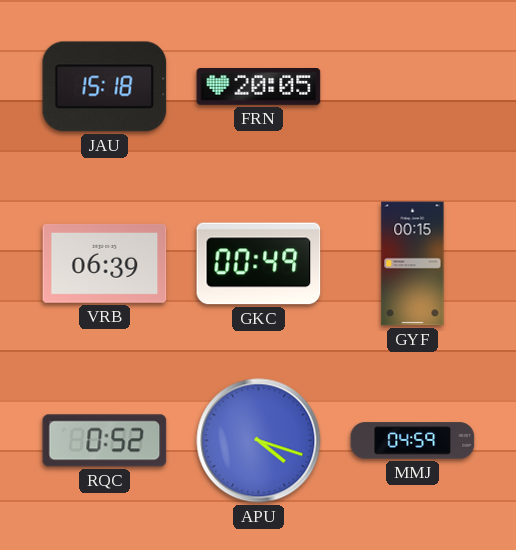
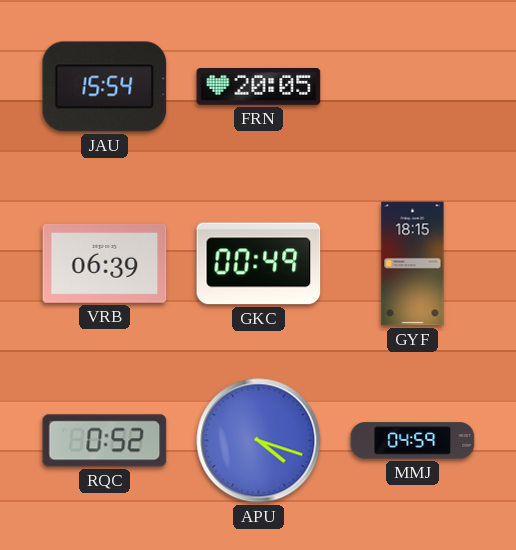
JAU: 15:18 -> 15:54
GYF: 00:15 -> 18:15
